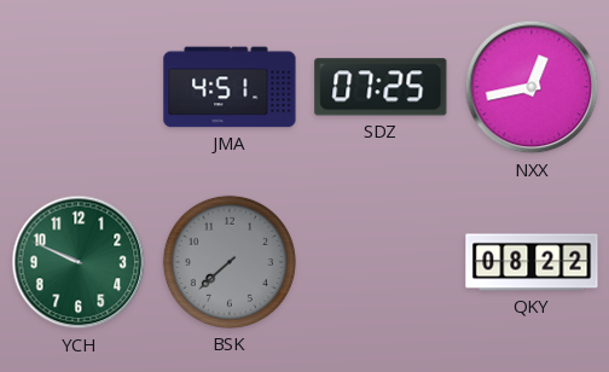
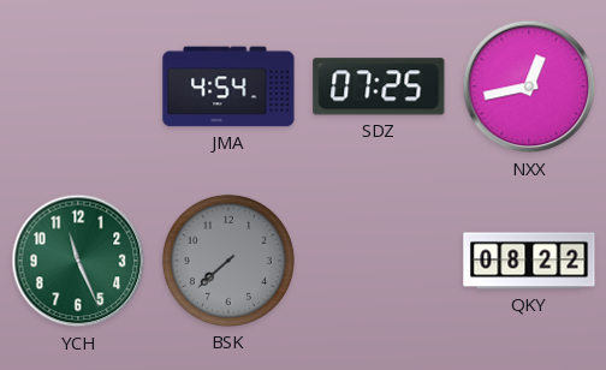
JMA: 4:51 -> 4:54
YCH: 9:49 -> 11:26
